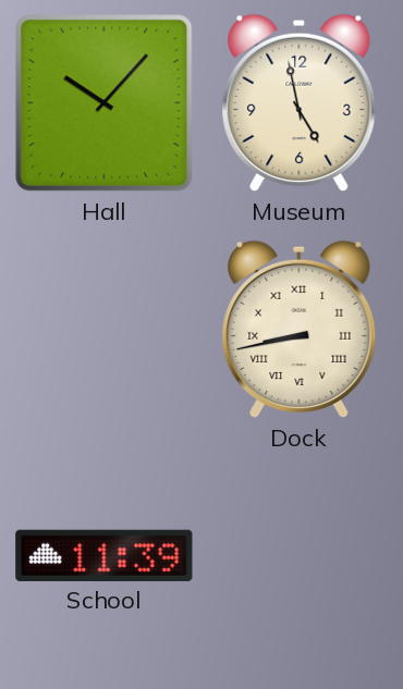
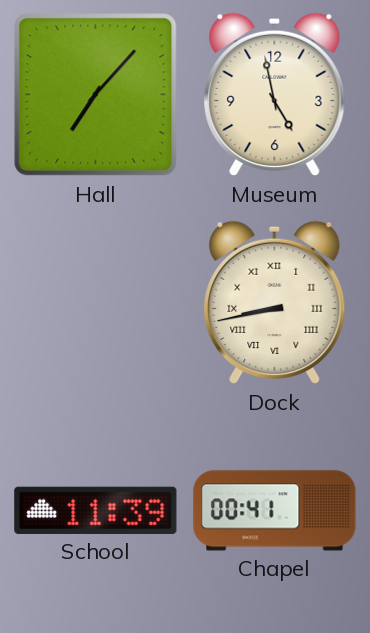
Hall: 10:07 -> 7:07
Chapel: none -> 00:41
